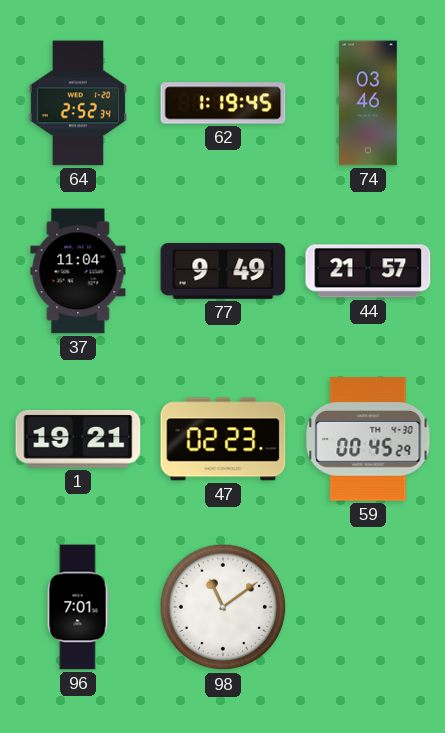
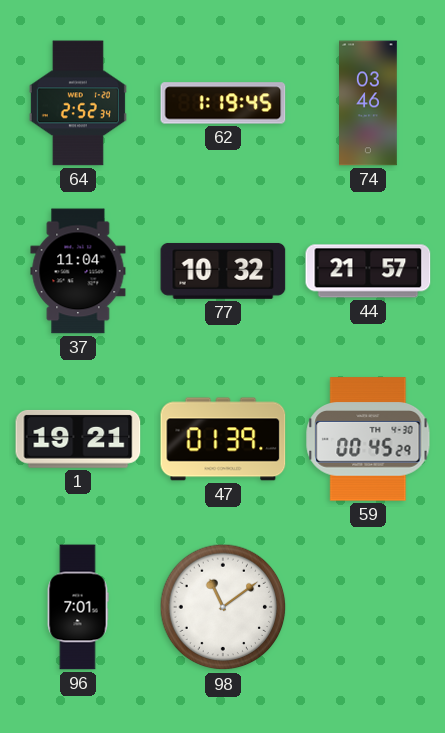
77: 9:49 -> 10:32
47: 02:23 -> 01:39
